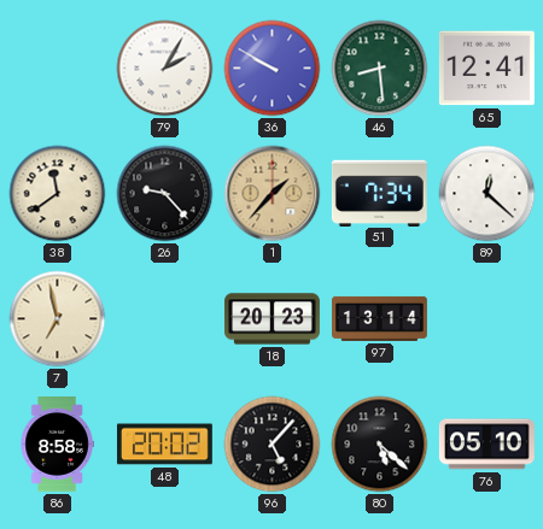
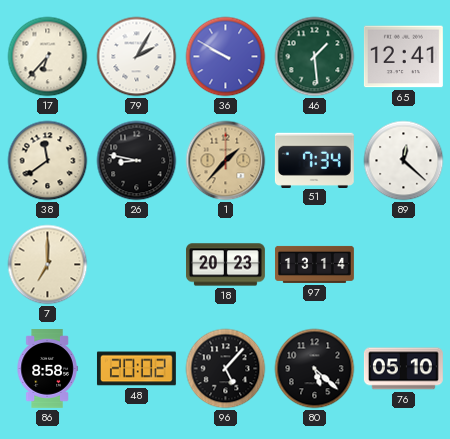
17: none -> 6:37
46: 8:29 -> 1:29
26: 9:23 -> 8:47
7: 6:58 -> 7:00
